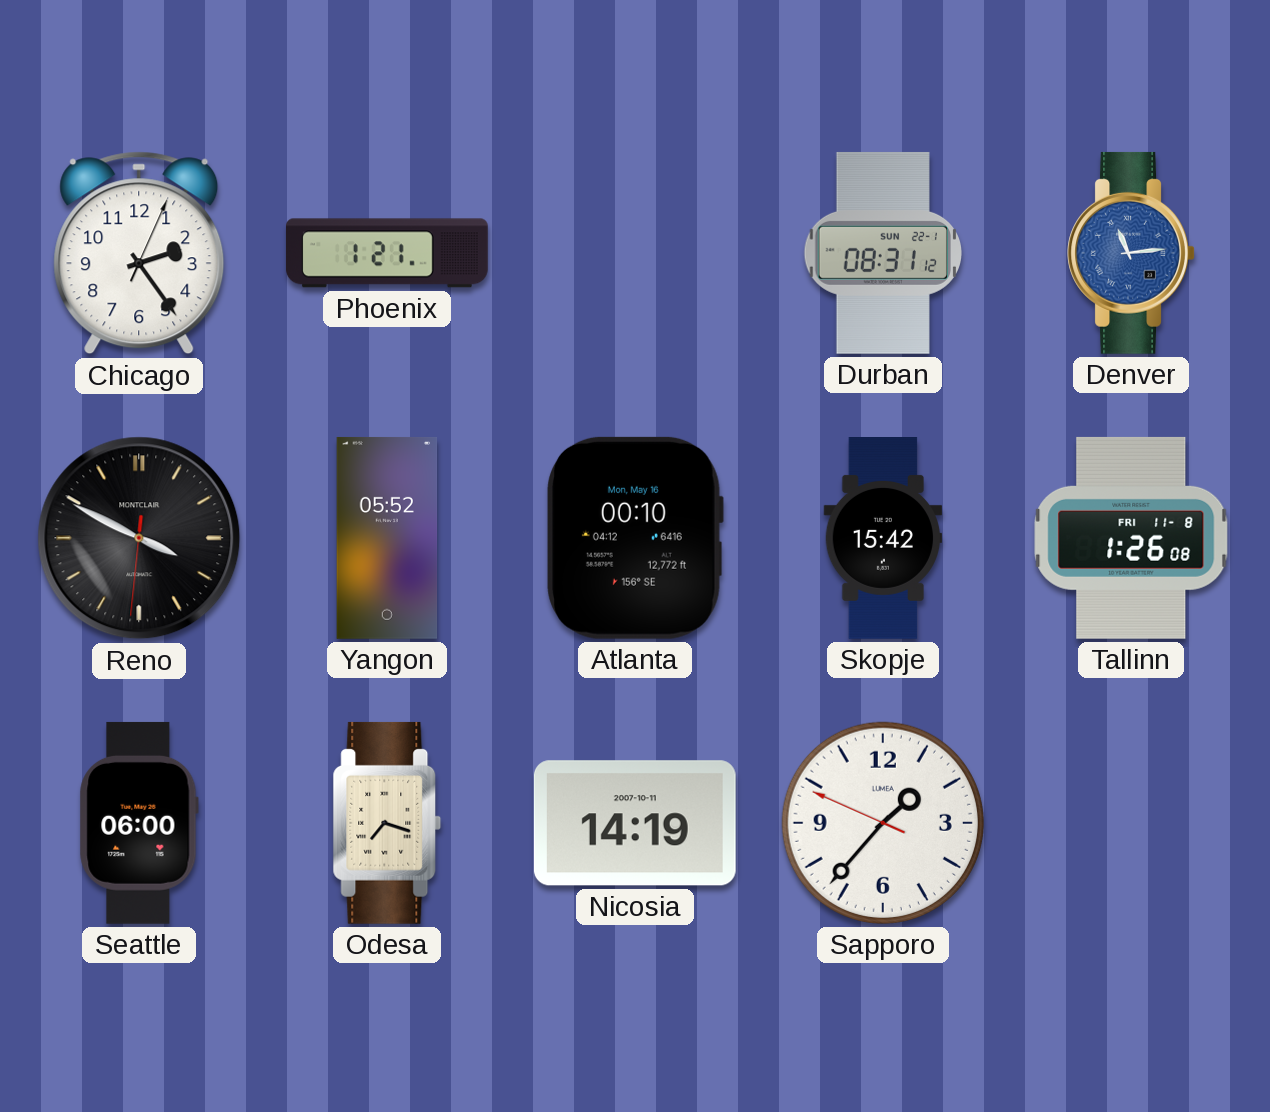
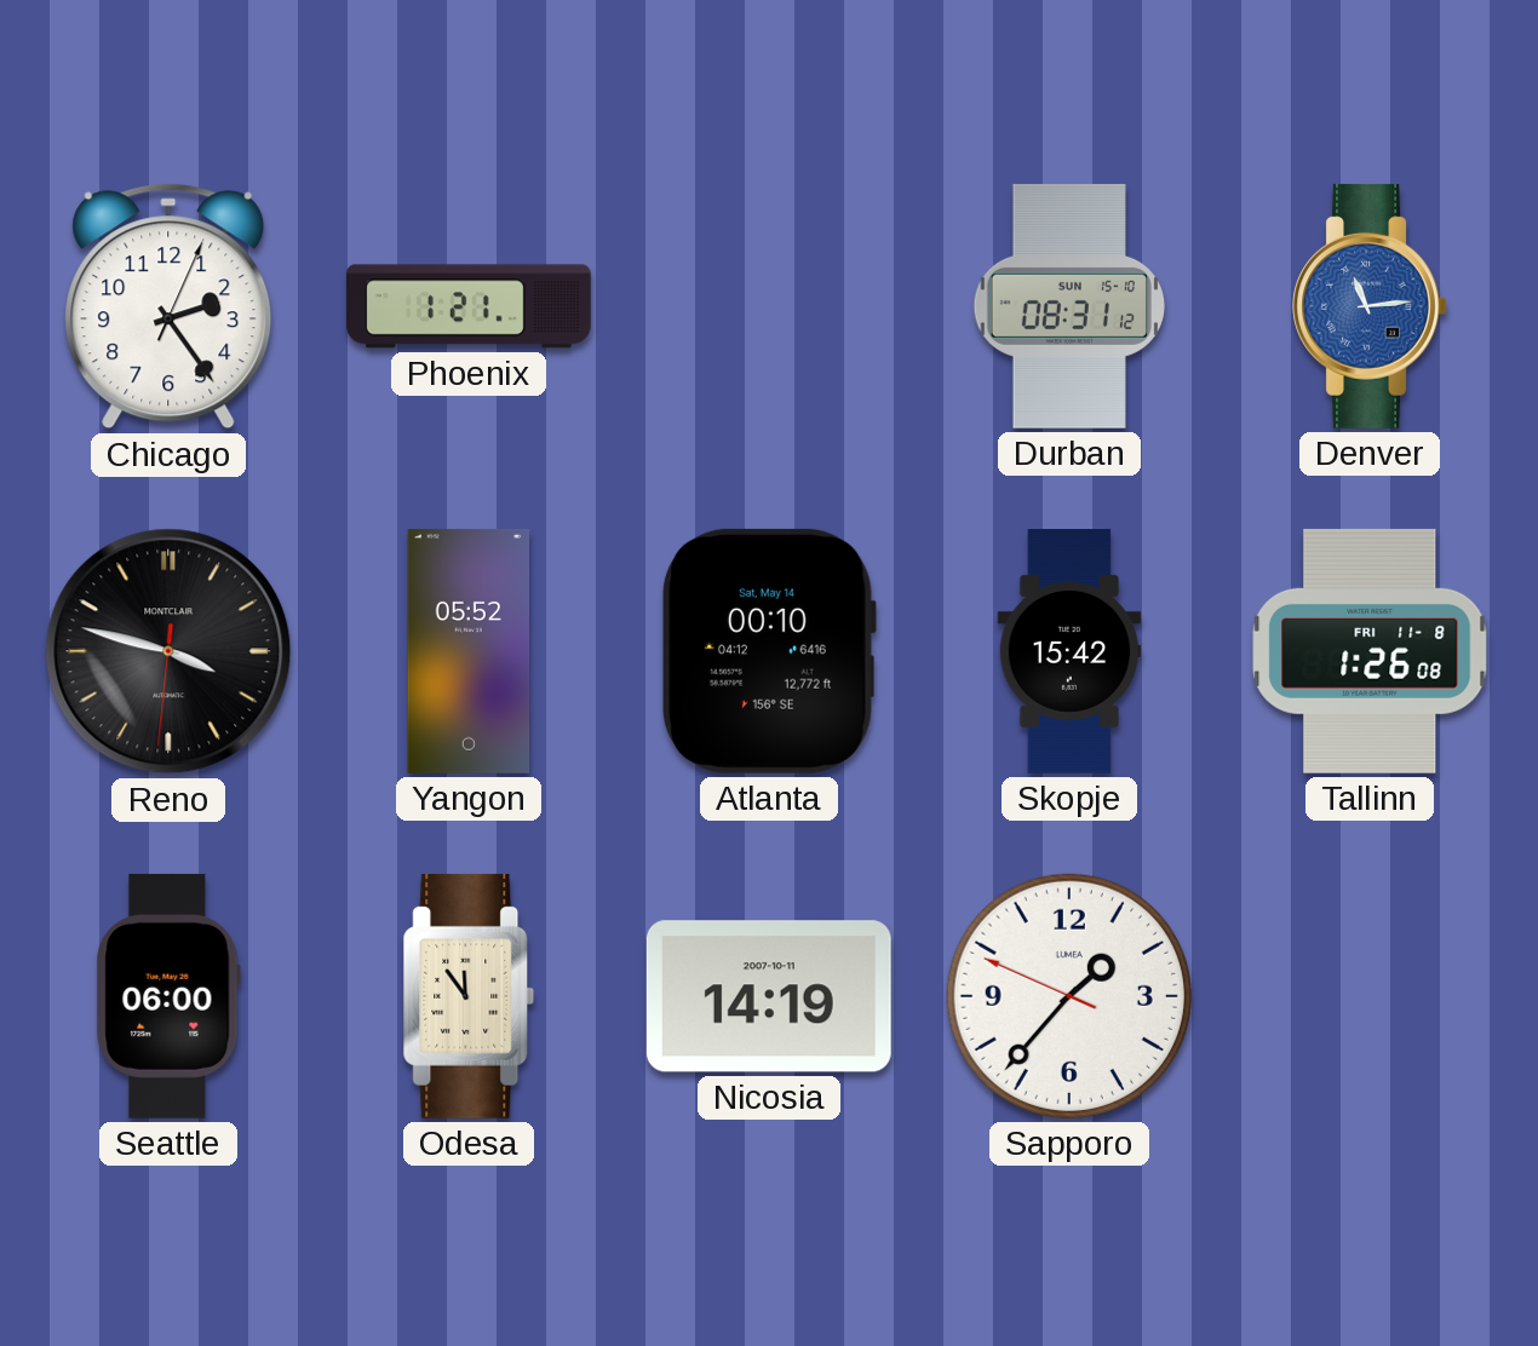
Durban date: SUN 22-1 -> SUN 15-10
Reno: 3:49 -> 3:47
Atlanta date: Mon, May 16 -> Sat, May 14
Odesa: 7:18 -> 11:54
